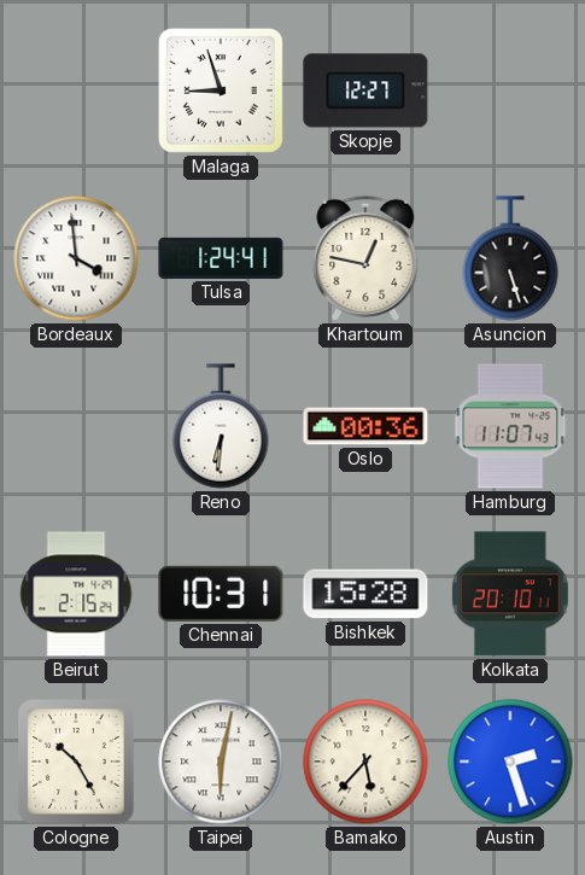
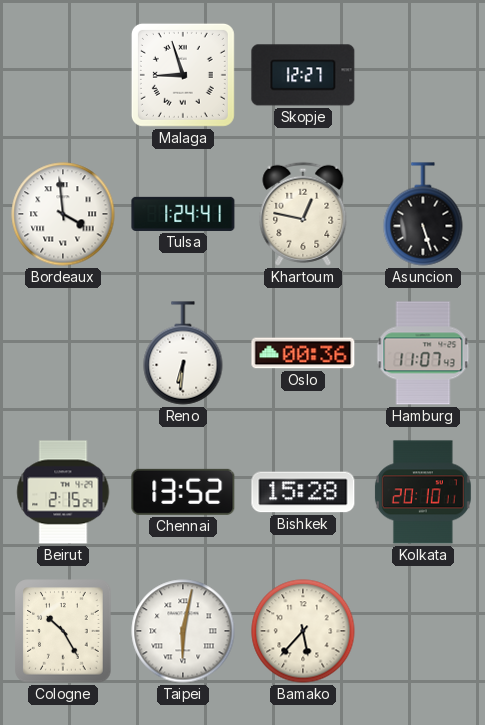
Chennai: 10:31 -> 13:52
Austin: 2:27 -> none
